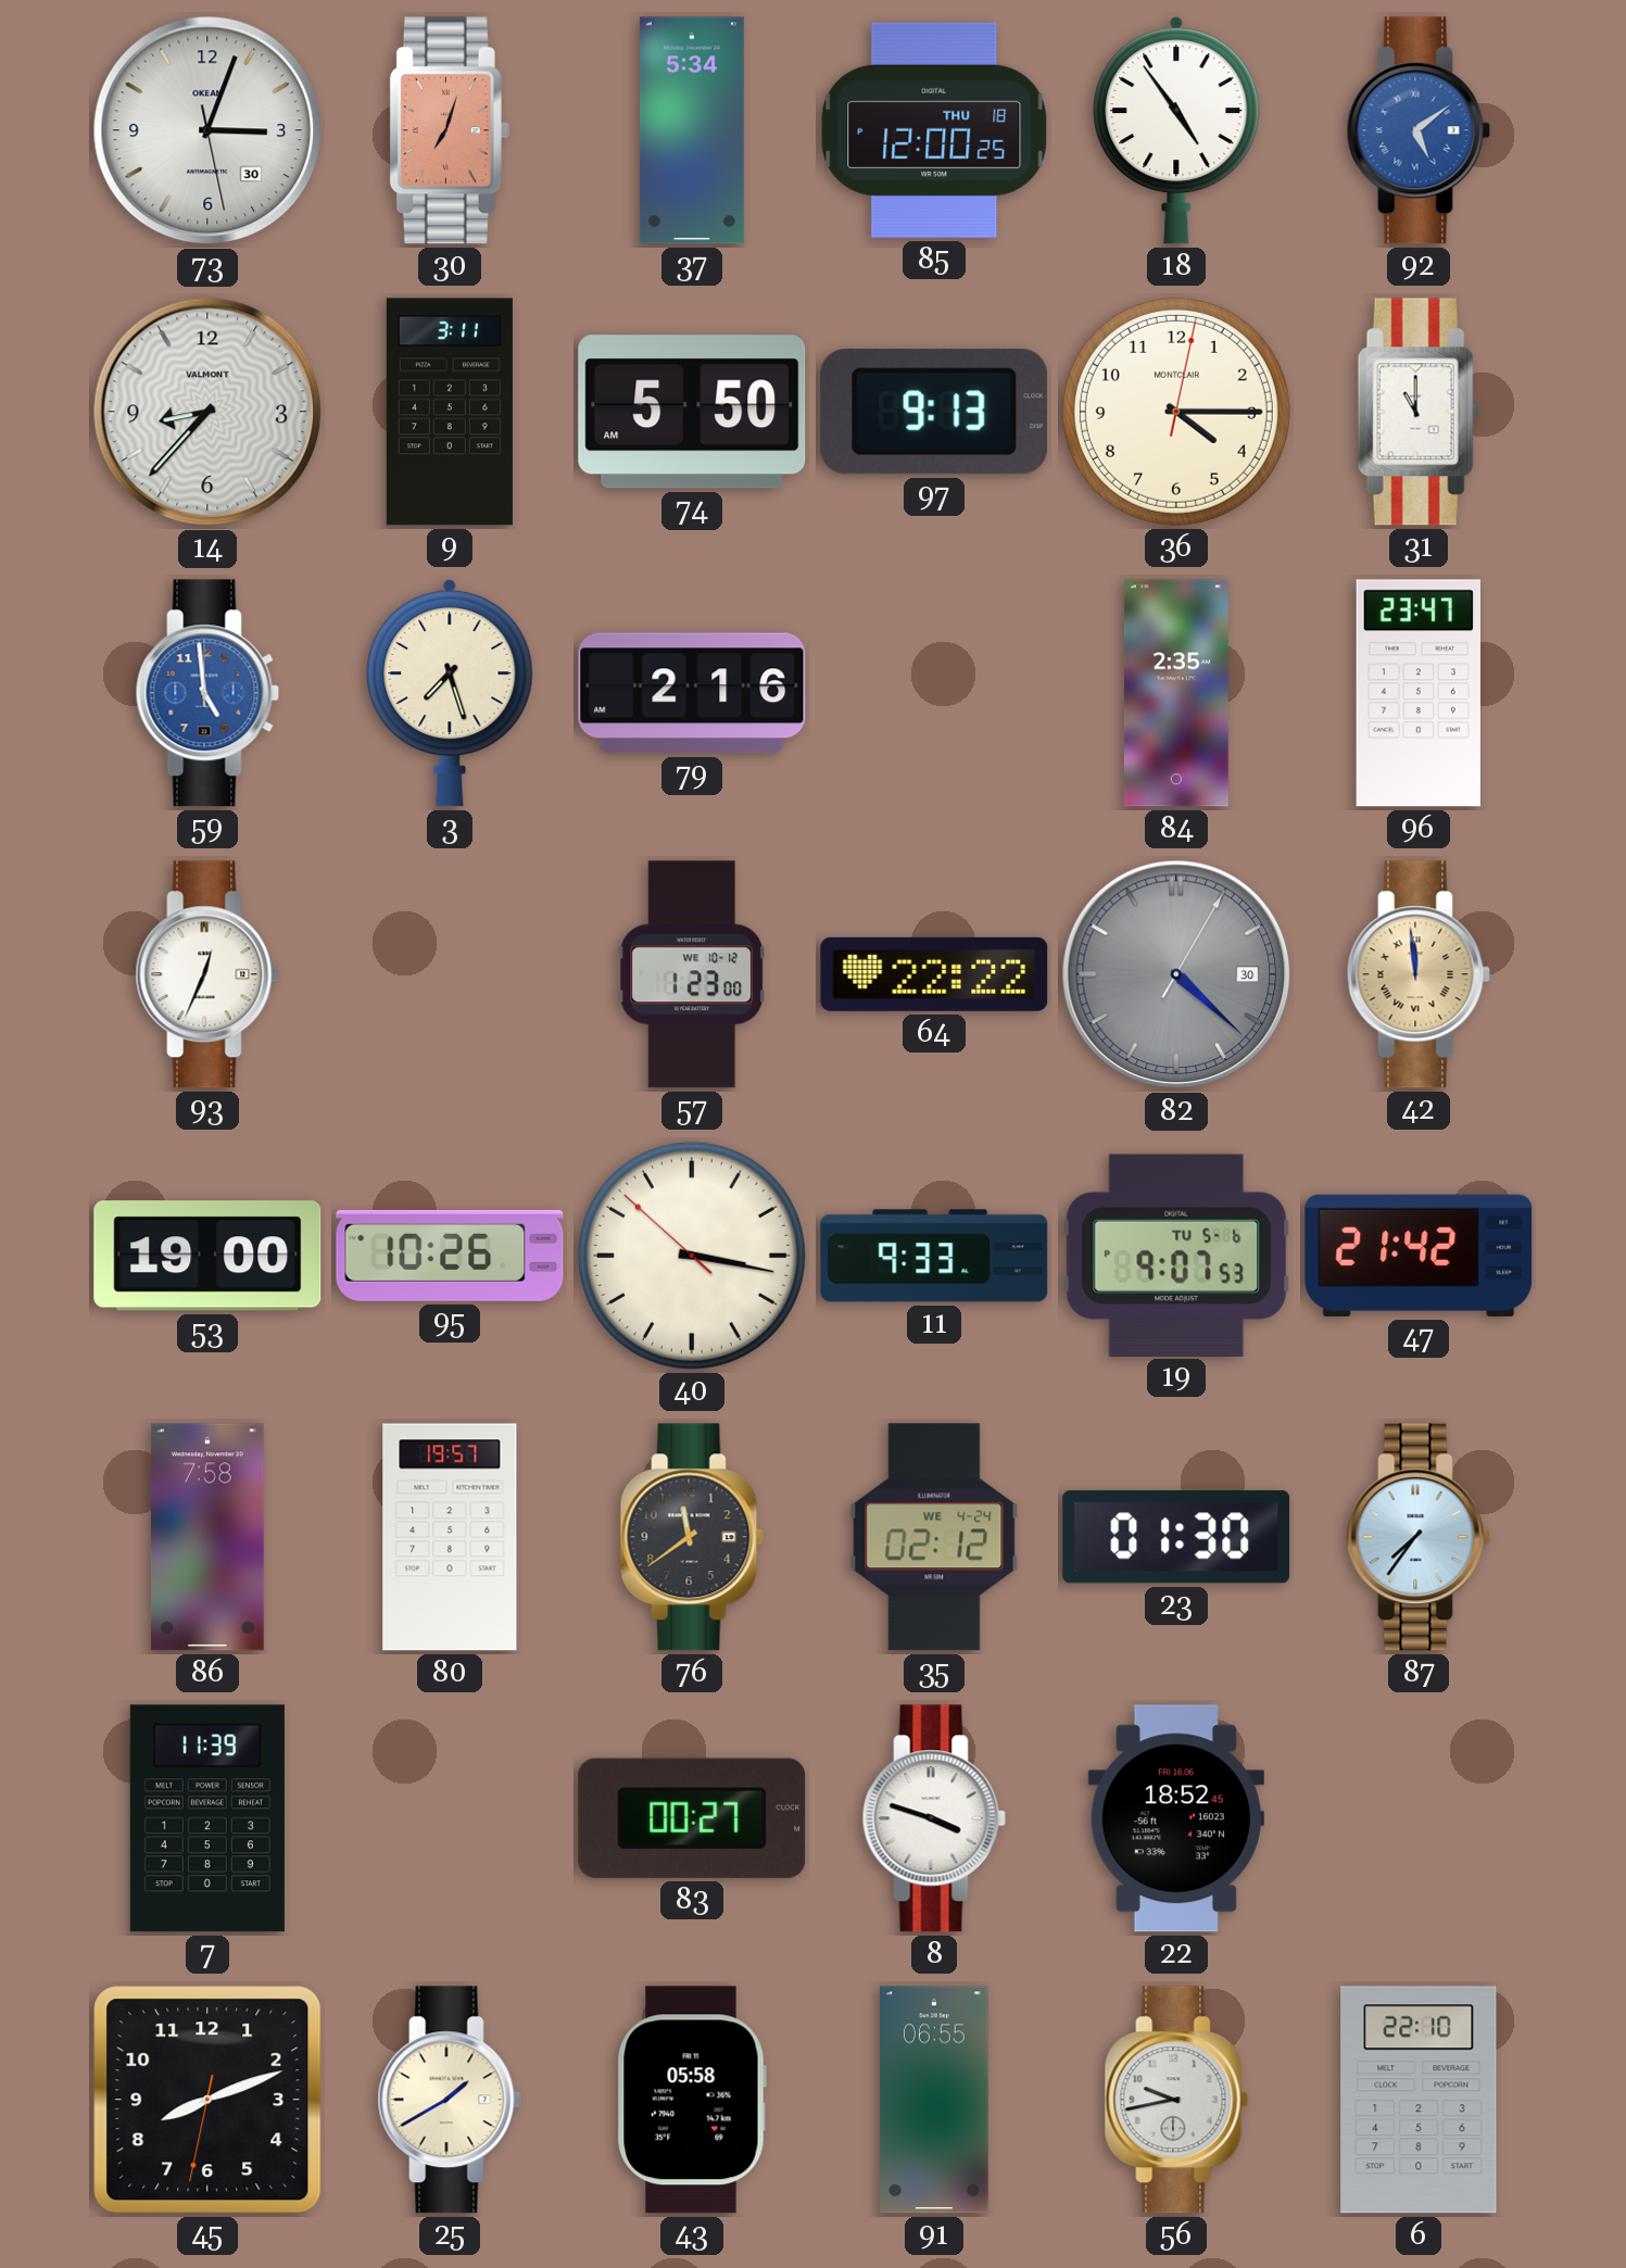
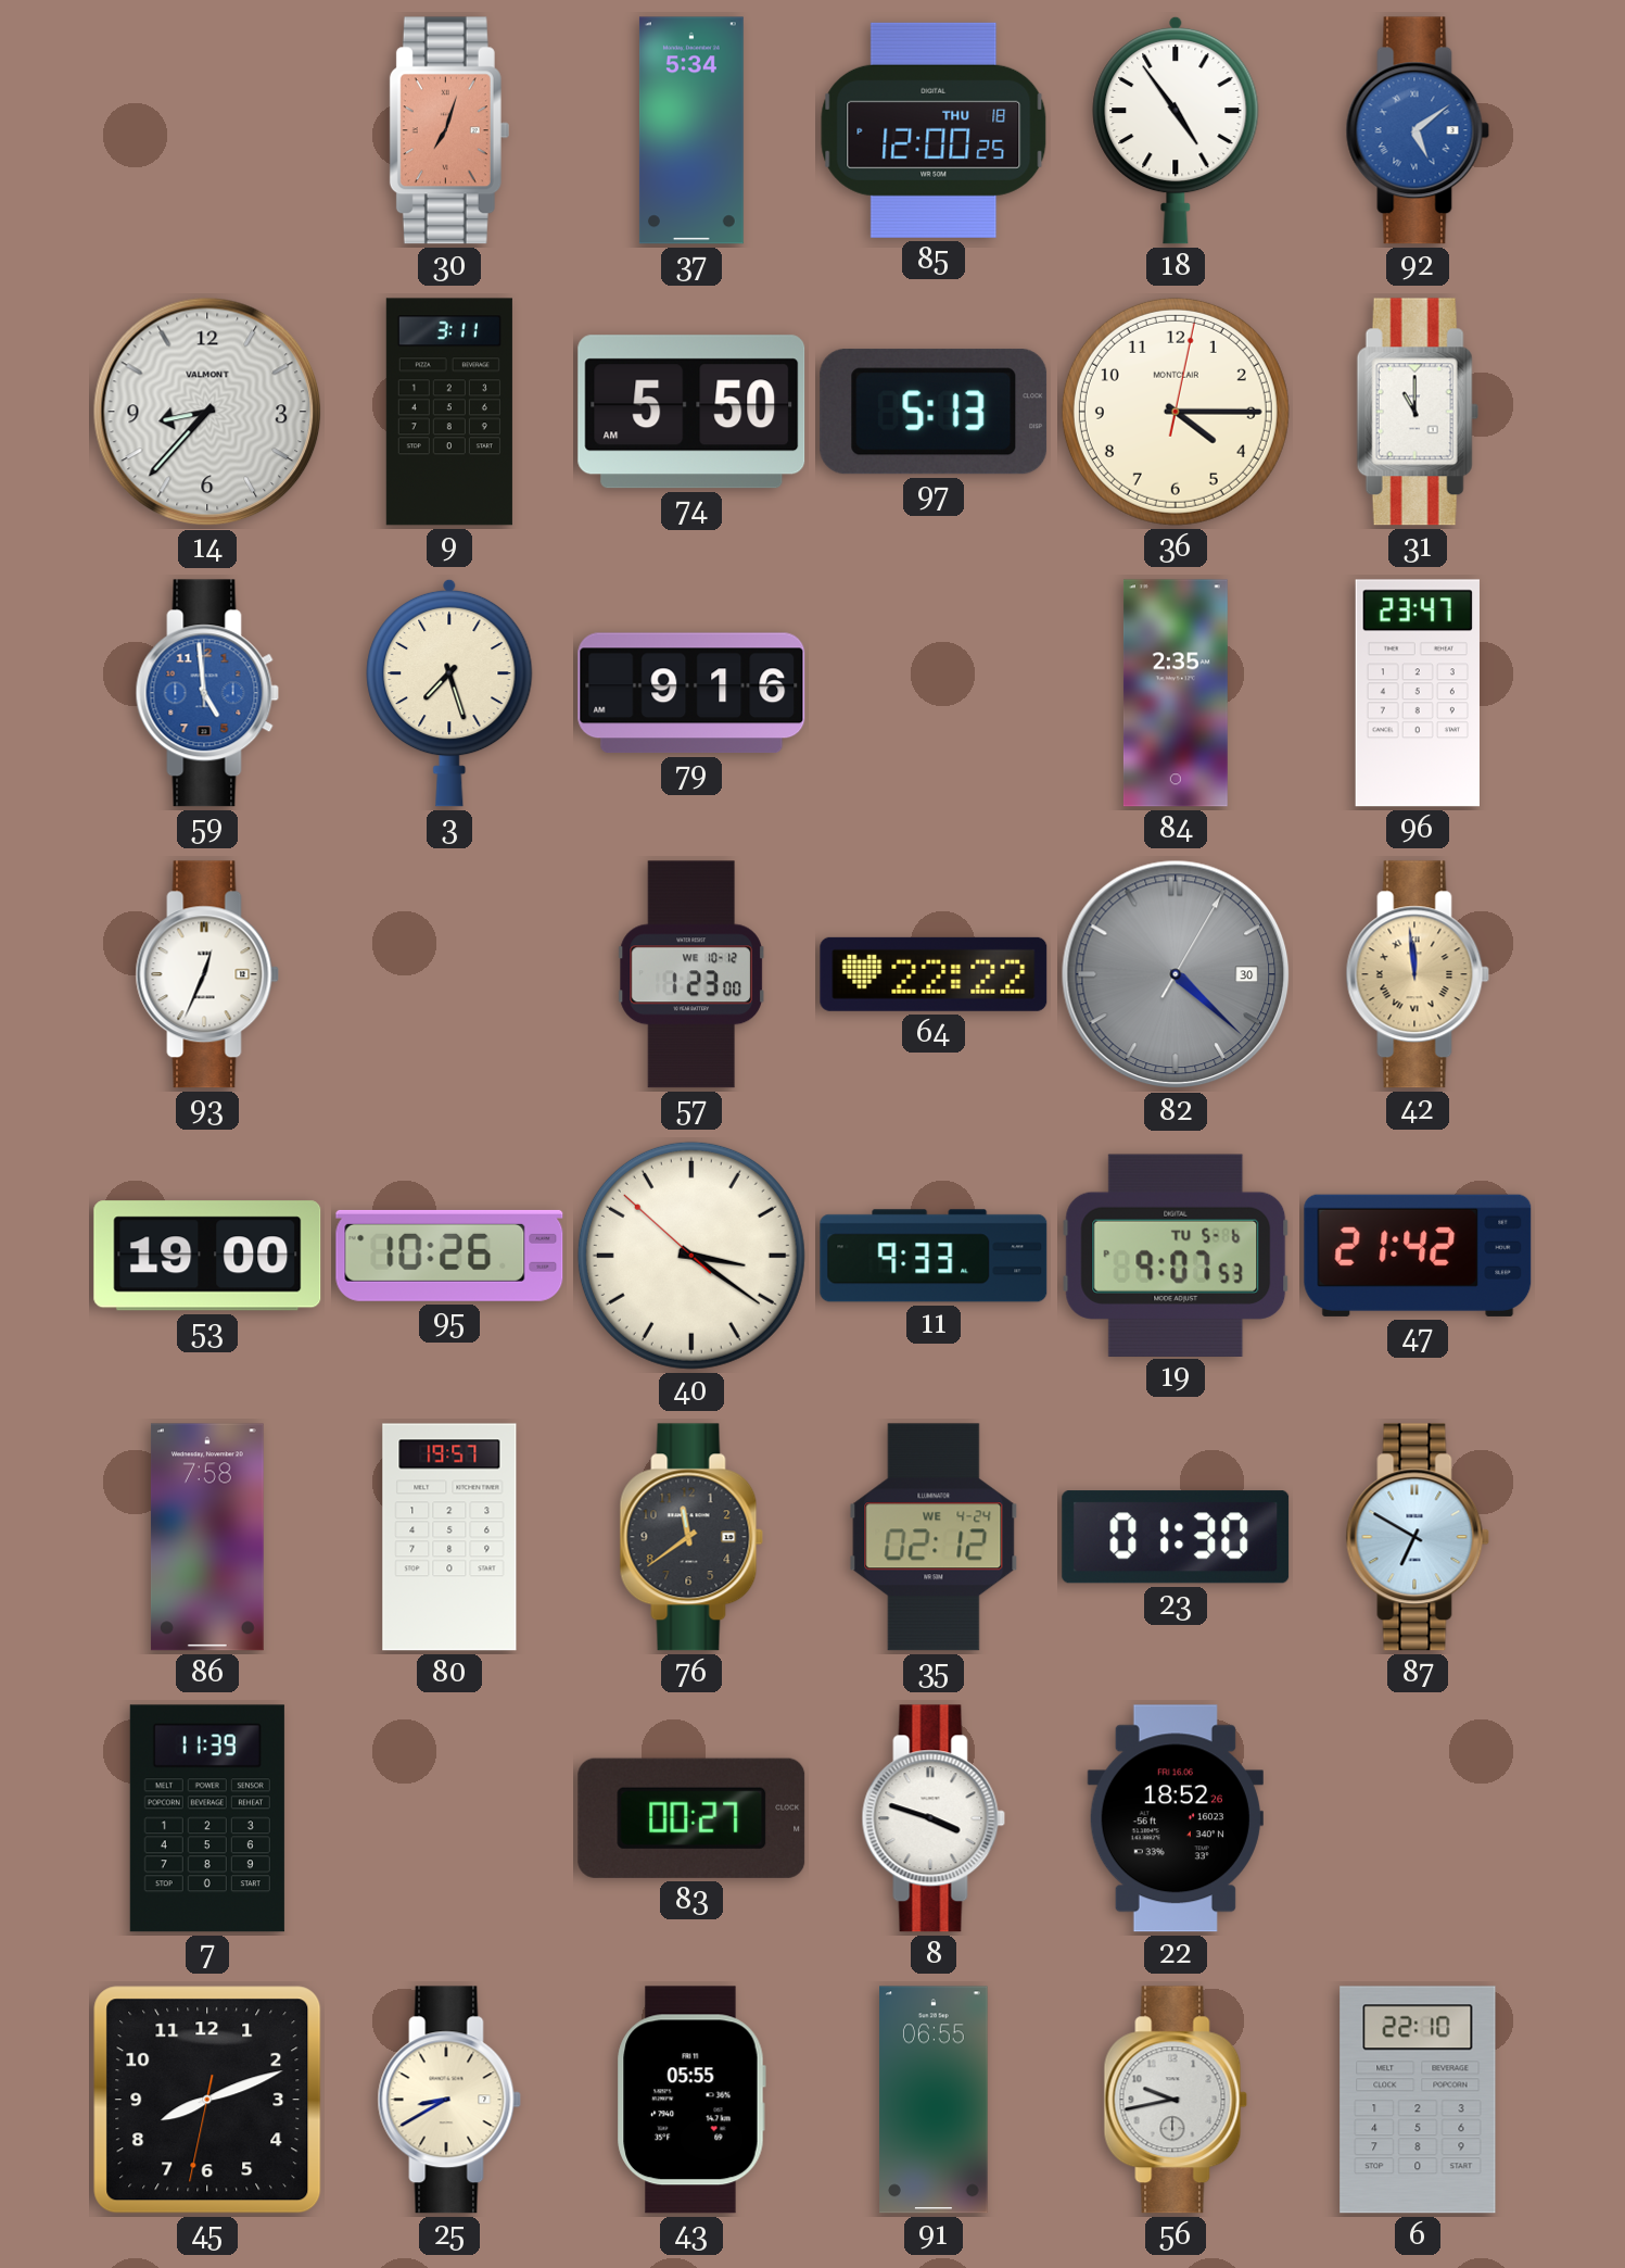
73: 3:03 -> none
97: 9:13 -> 5:13
79: 2:16 -> 9:16
40: 3:16 -> 3:20
87: 7:36 -> 6:50
22: 18:52:45 -> 18:52:26
25: 1:40 -> 8:40
43: 05:58 -> 05:55
